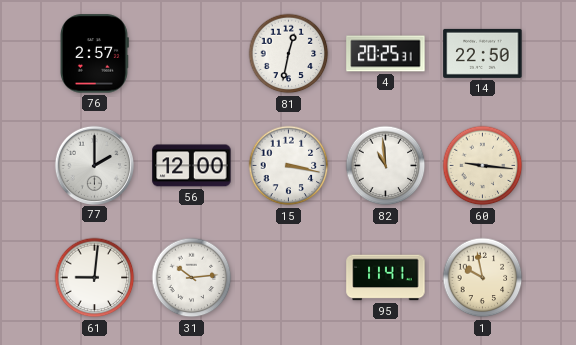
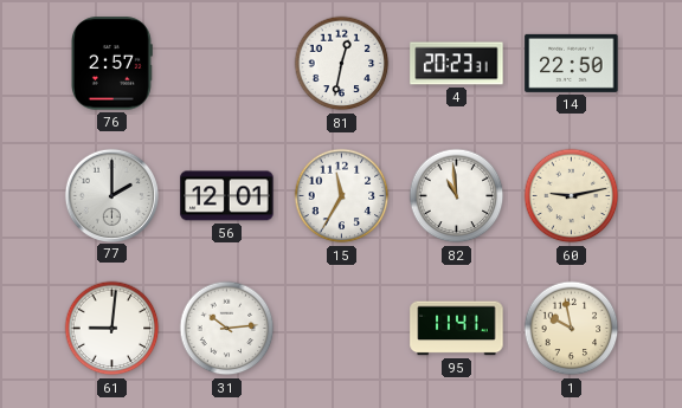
4: 20:25 -> 20:23
56: 12:00 -> 12:01
15: 3:17 -> 11:35
60: 9:16 -> 9:13
